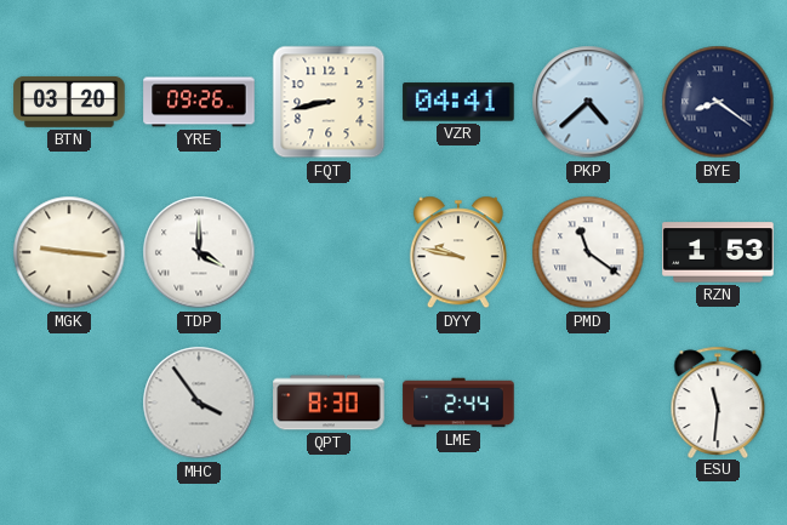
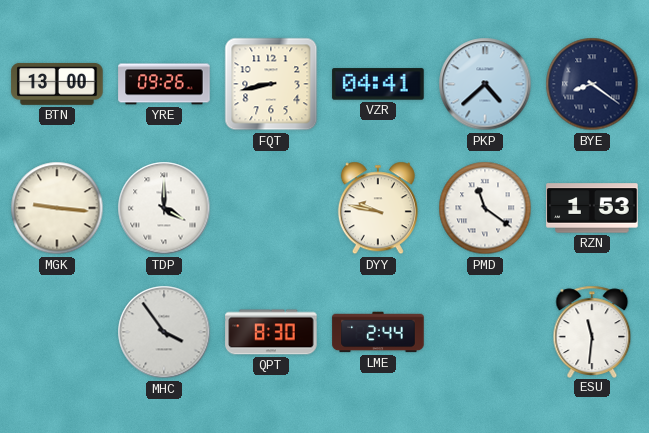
BTN: 03:20 -> 13:00
